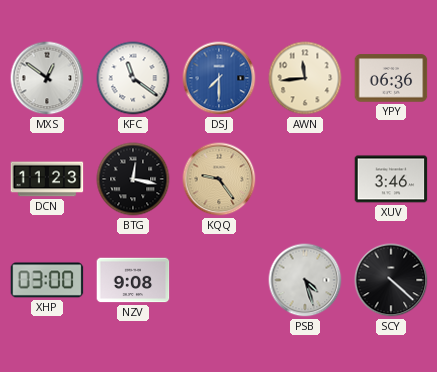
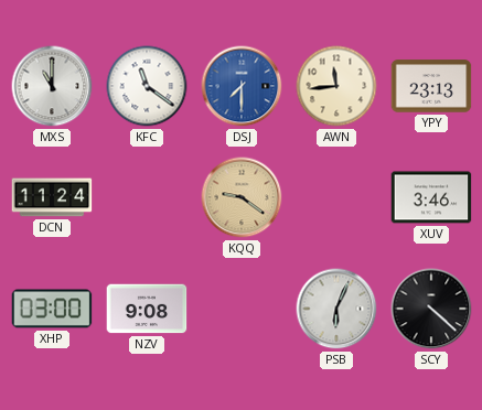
MXS: 12:51 -> 11:00
YPY: 06:36 -> 23:13
DCN: 11:23 -> 11:24
BTG: 12:17 -> none
KQQ: 9:24 -> 9:21
PSB: 4:27 -> 6:04
